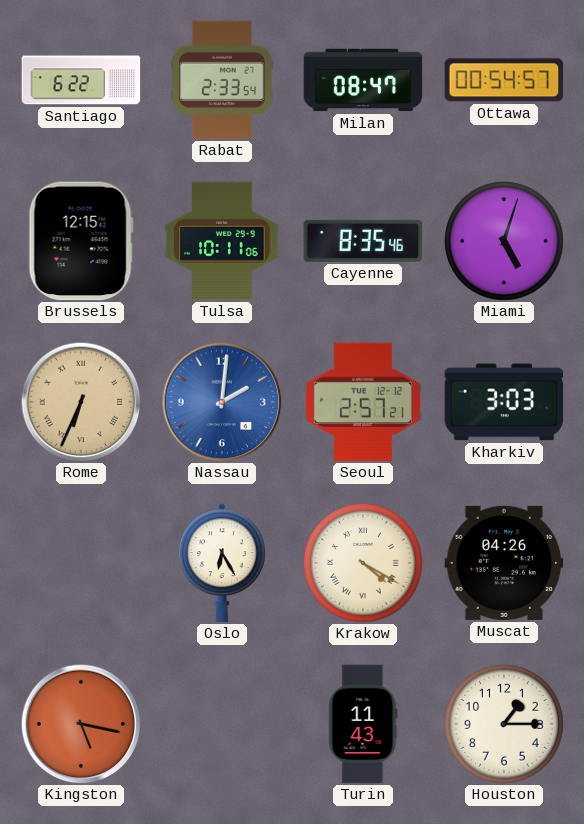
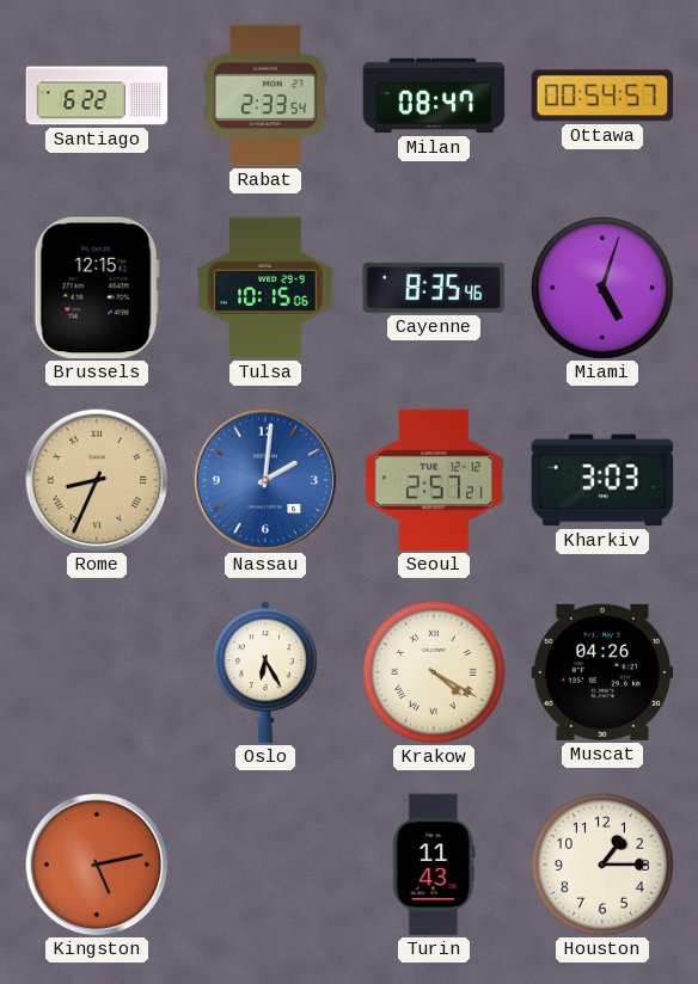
Tulsa: 10:11 -> 10:15
Rome: 6:34 -> 8:34
Kingston: 5:17 -> 5:13
